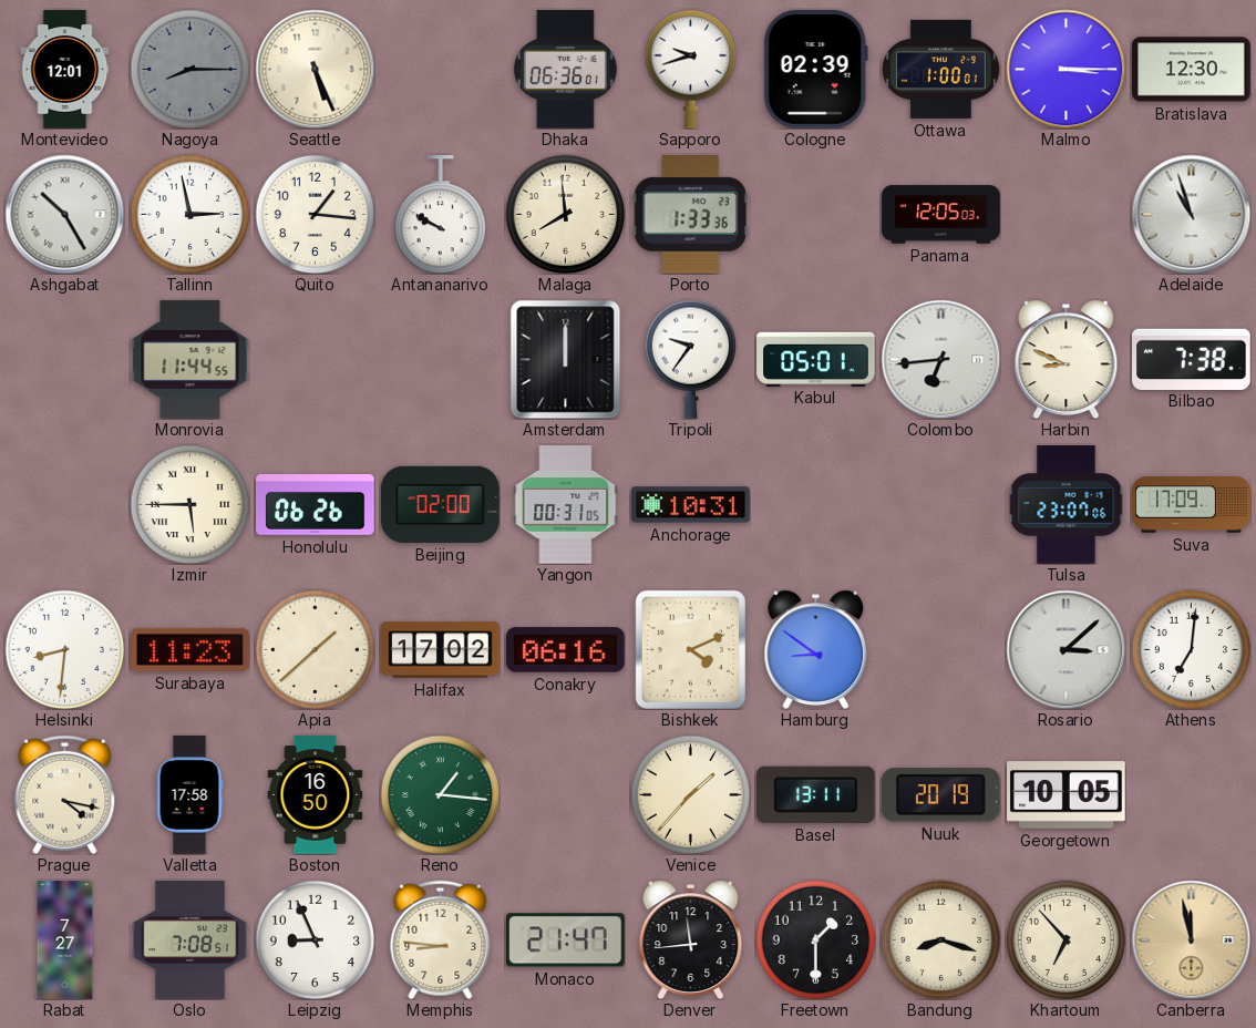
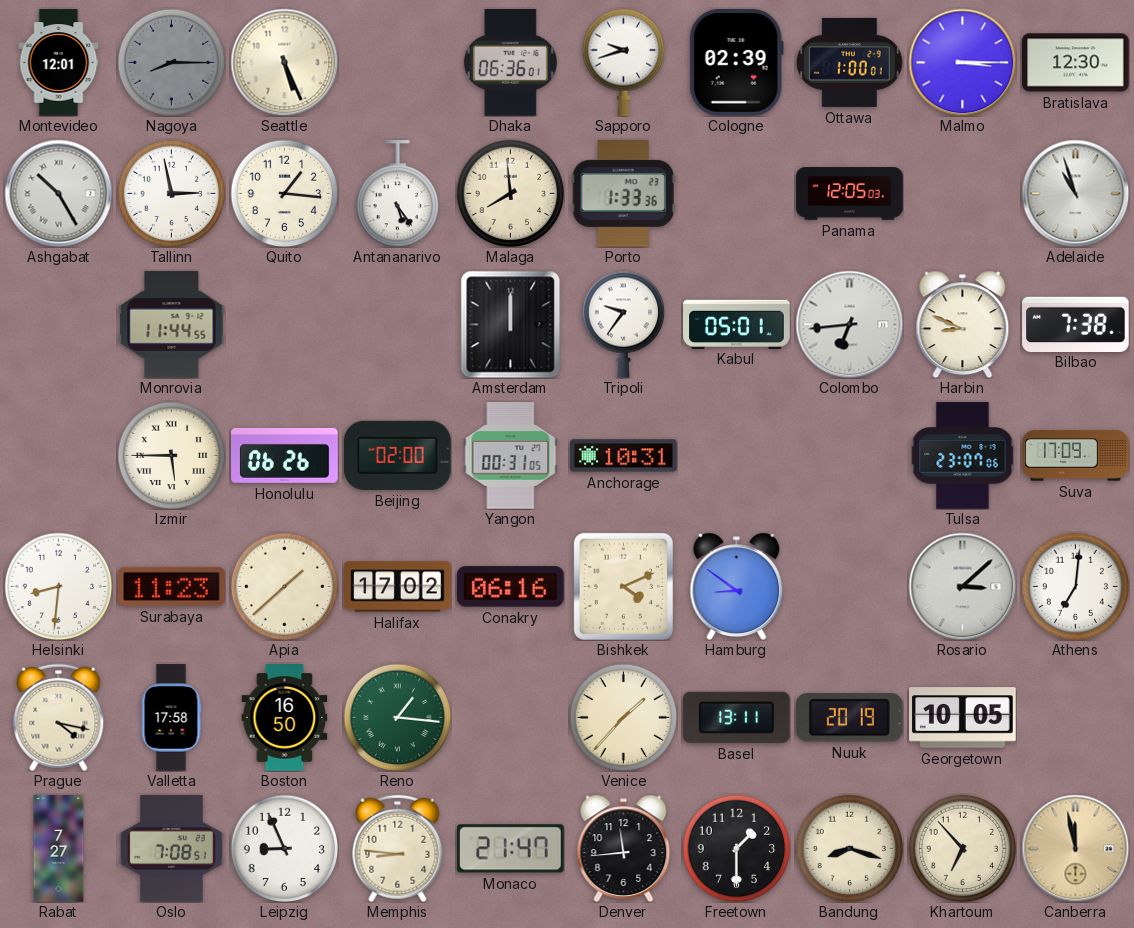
Antananarivo: 9:50 -> 5:24
